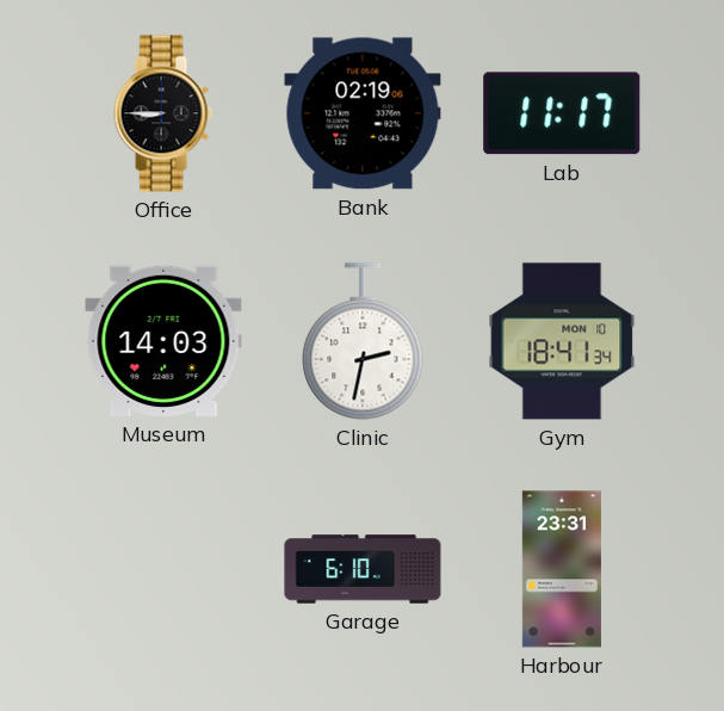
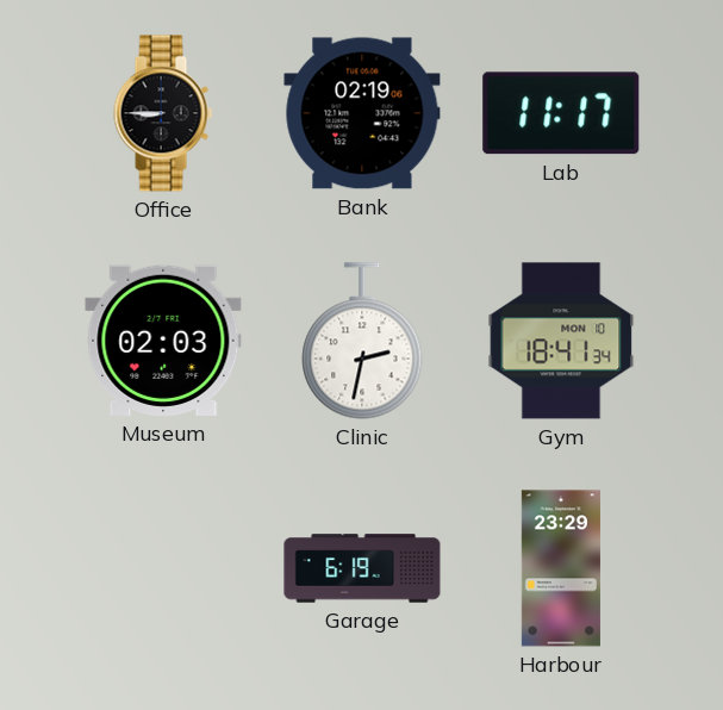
Museum: 14:03 -> 02:03
Garage: 6:10 -> 6:19
Harbour: 23:31 -> 23:29
